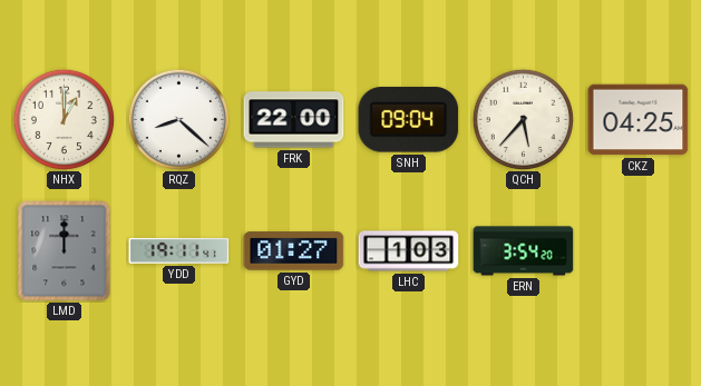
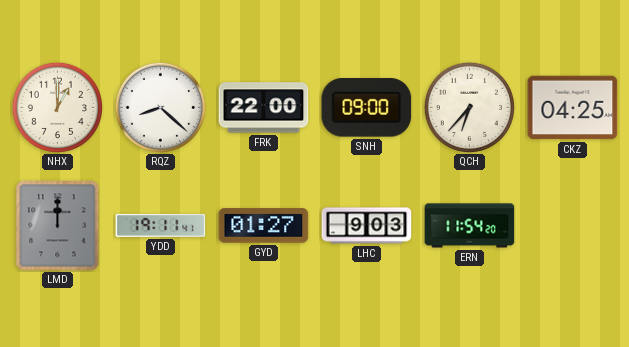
SNH: 09:04 -> 09:00
QCH: 5:37 -> 6:37
LHC: 1:03 -> 9:03
ERN: 3:54 -> 11:54
